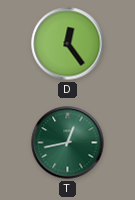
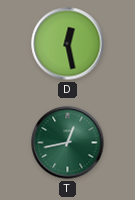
D: 12:24 -> 12:28
